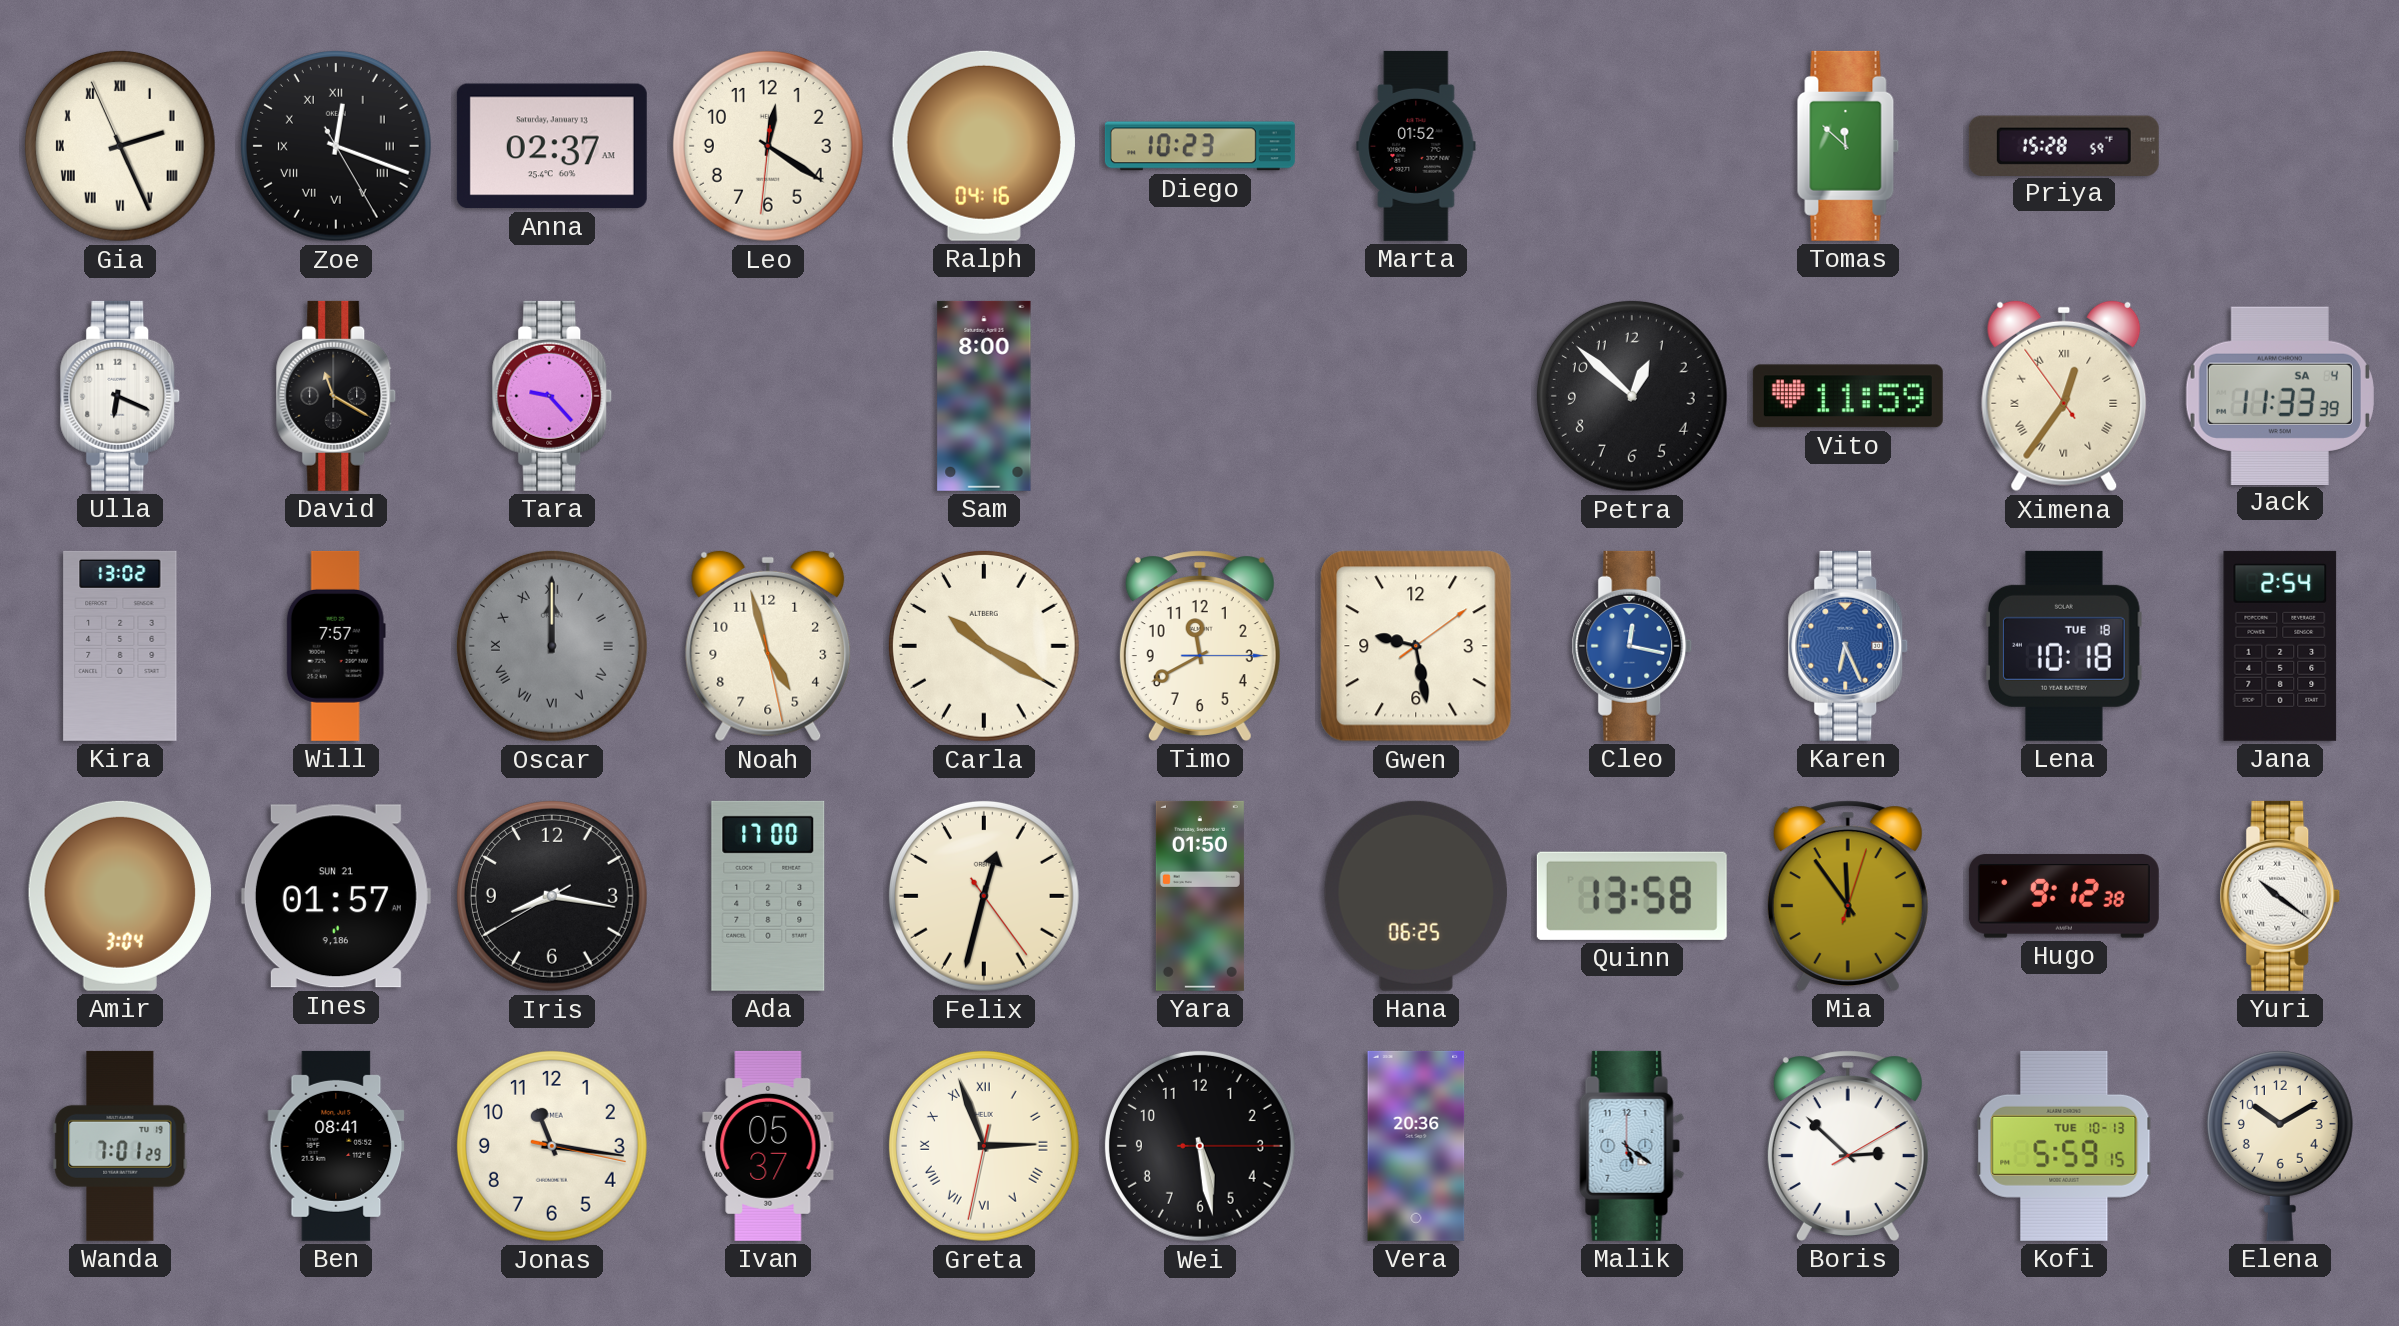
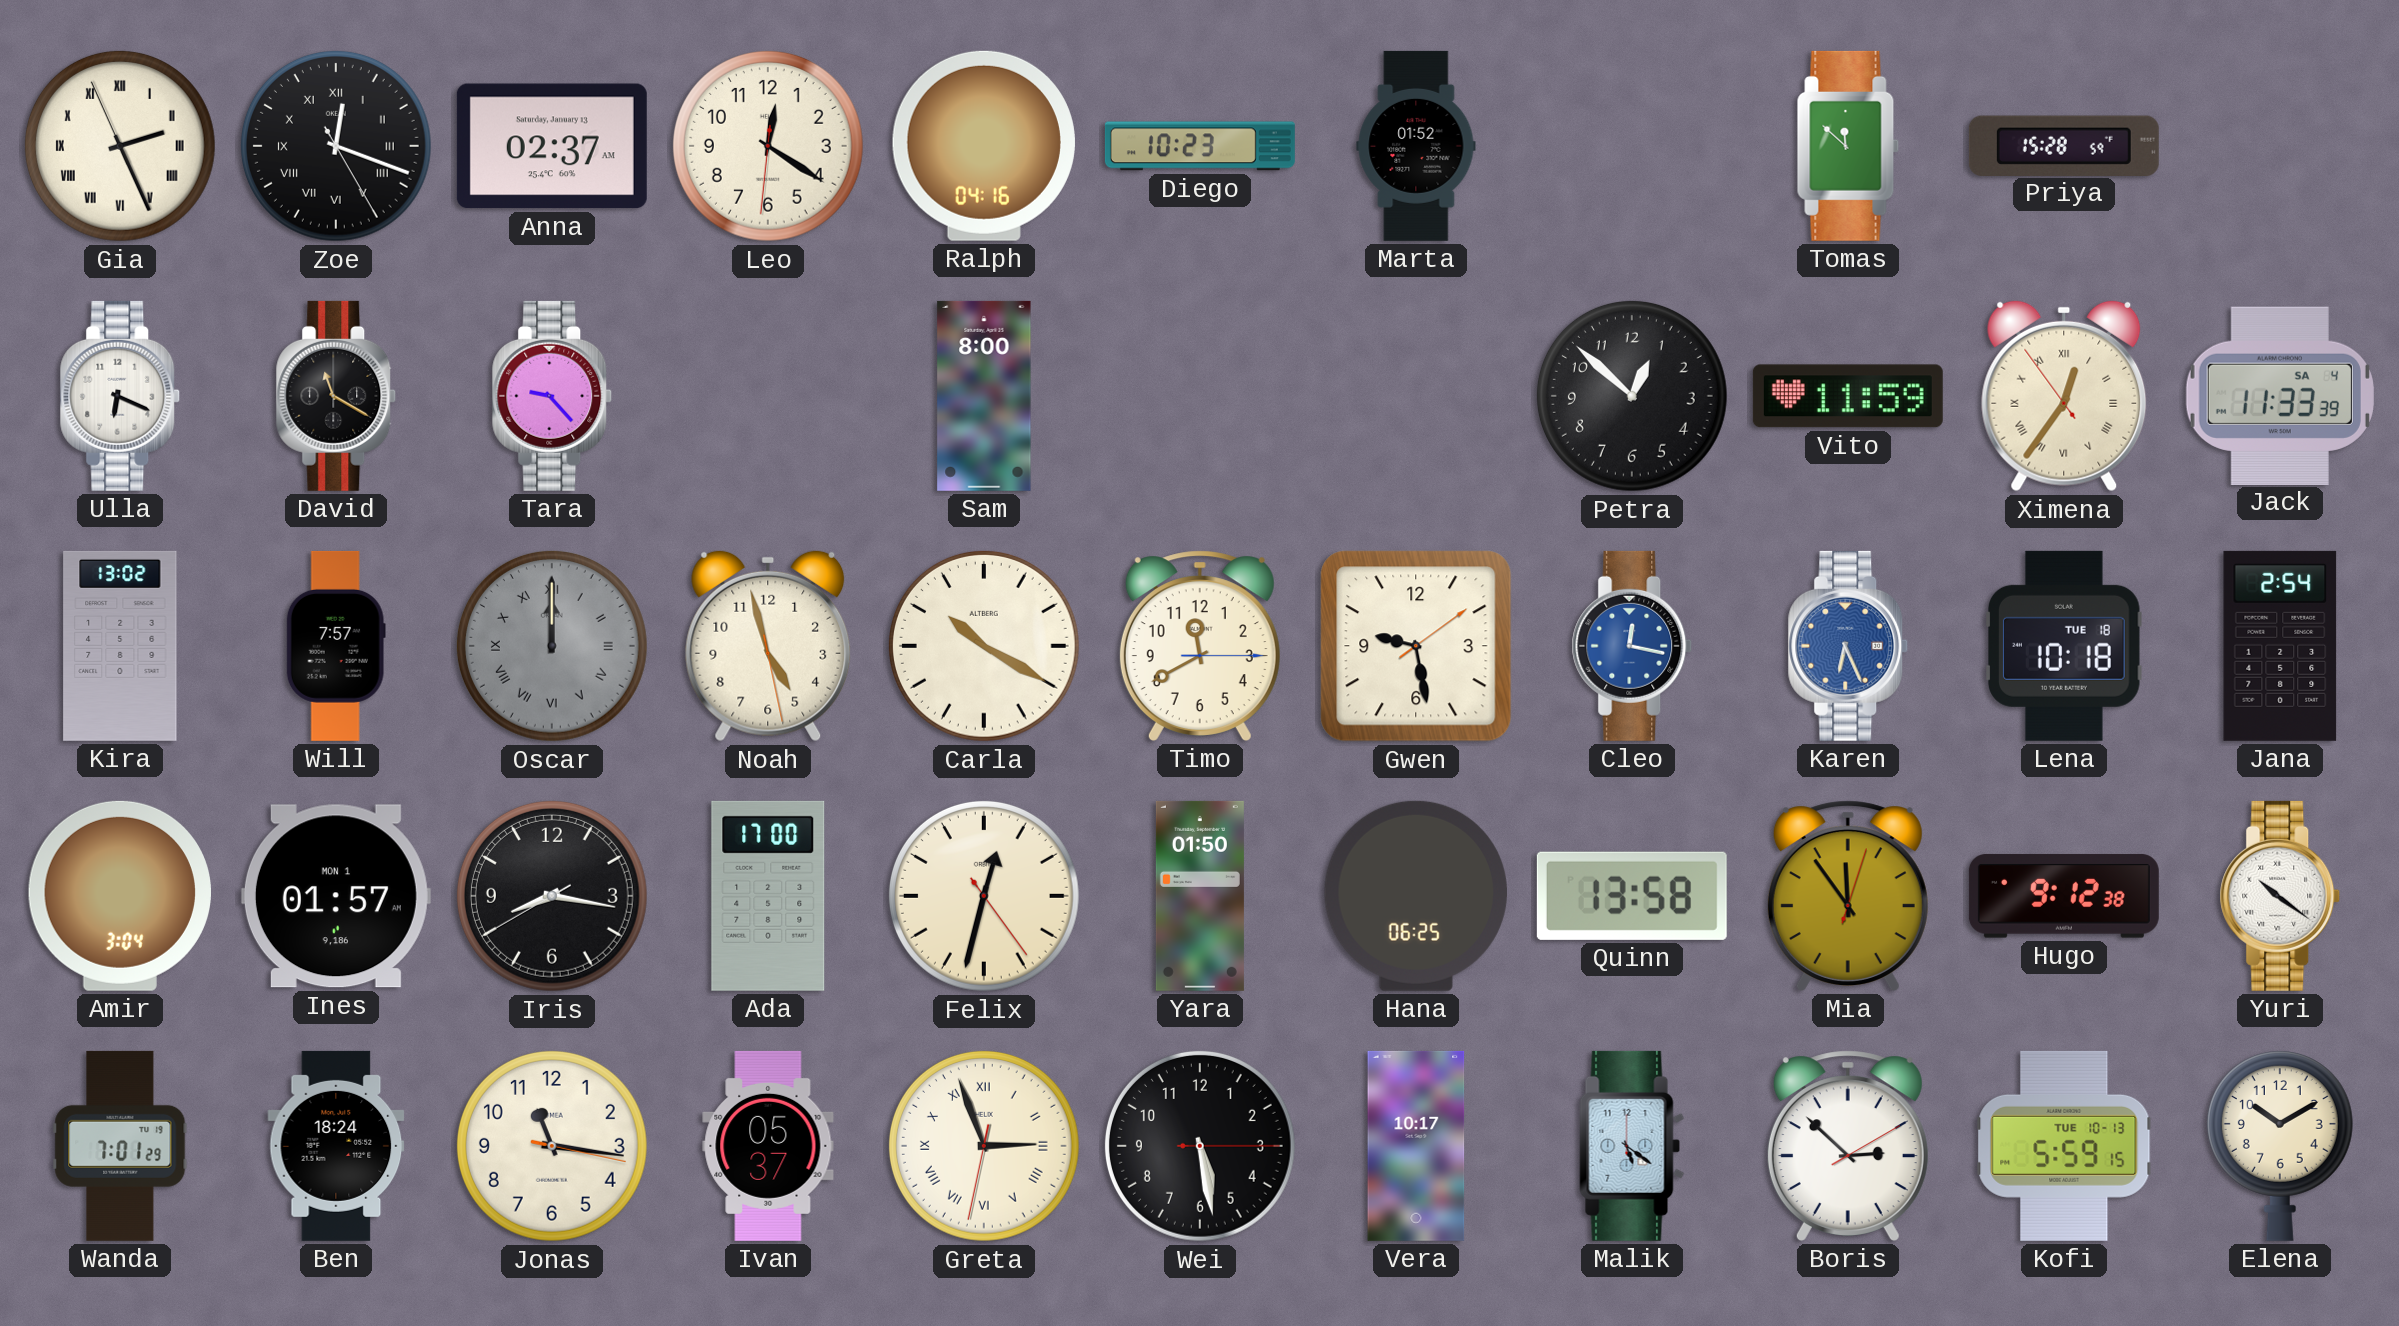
Ines date: SUN 21 -> MON 1
Ben: 08:41 -> 18:24
Vera: 20:36 -> 10:17
